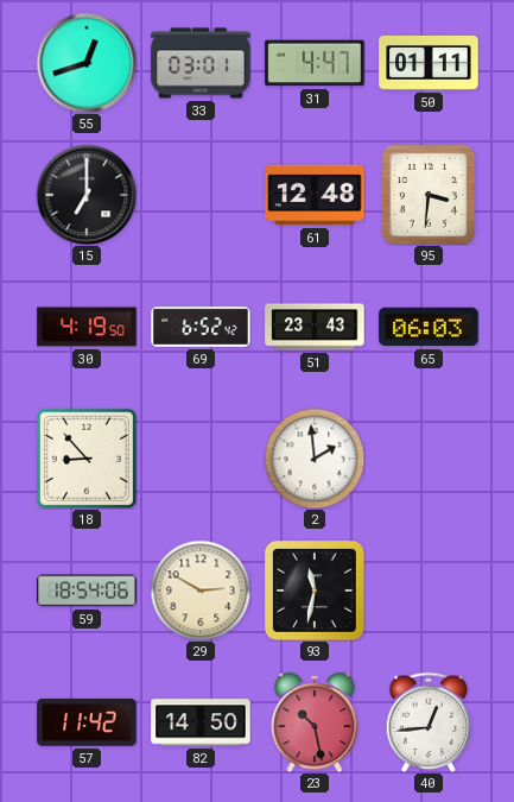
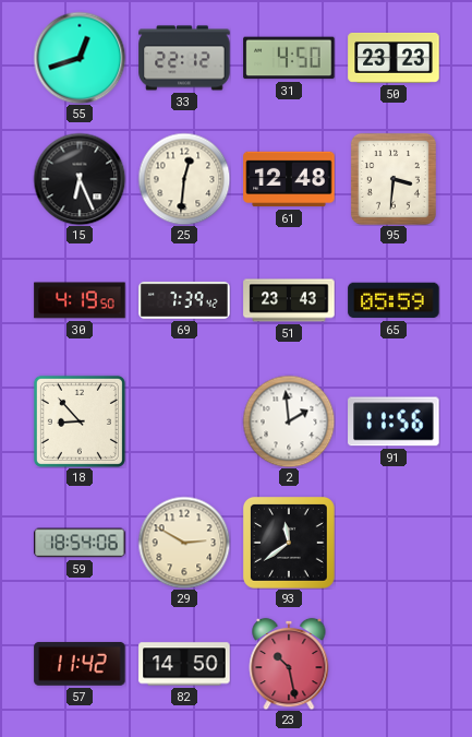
33: 03:01 -> 22:12
31: 4:47 -> 4:50
50: 01:11 -> 23:23
15: 7:00 -> 6:26
25: none -> 12:31
69: 6:52 -> 7:39
65: 06:03 -> 05:59
91: none -> 11:56
93: 11:32 -> 11:39
40: 12:44 -> none
